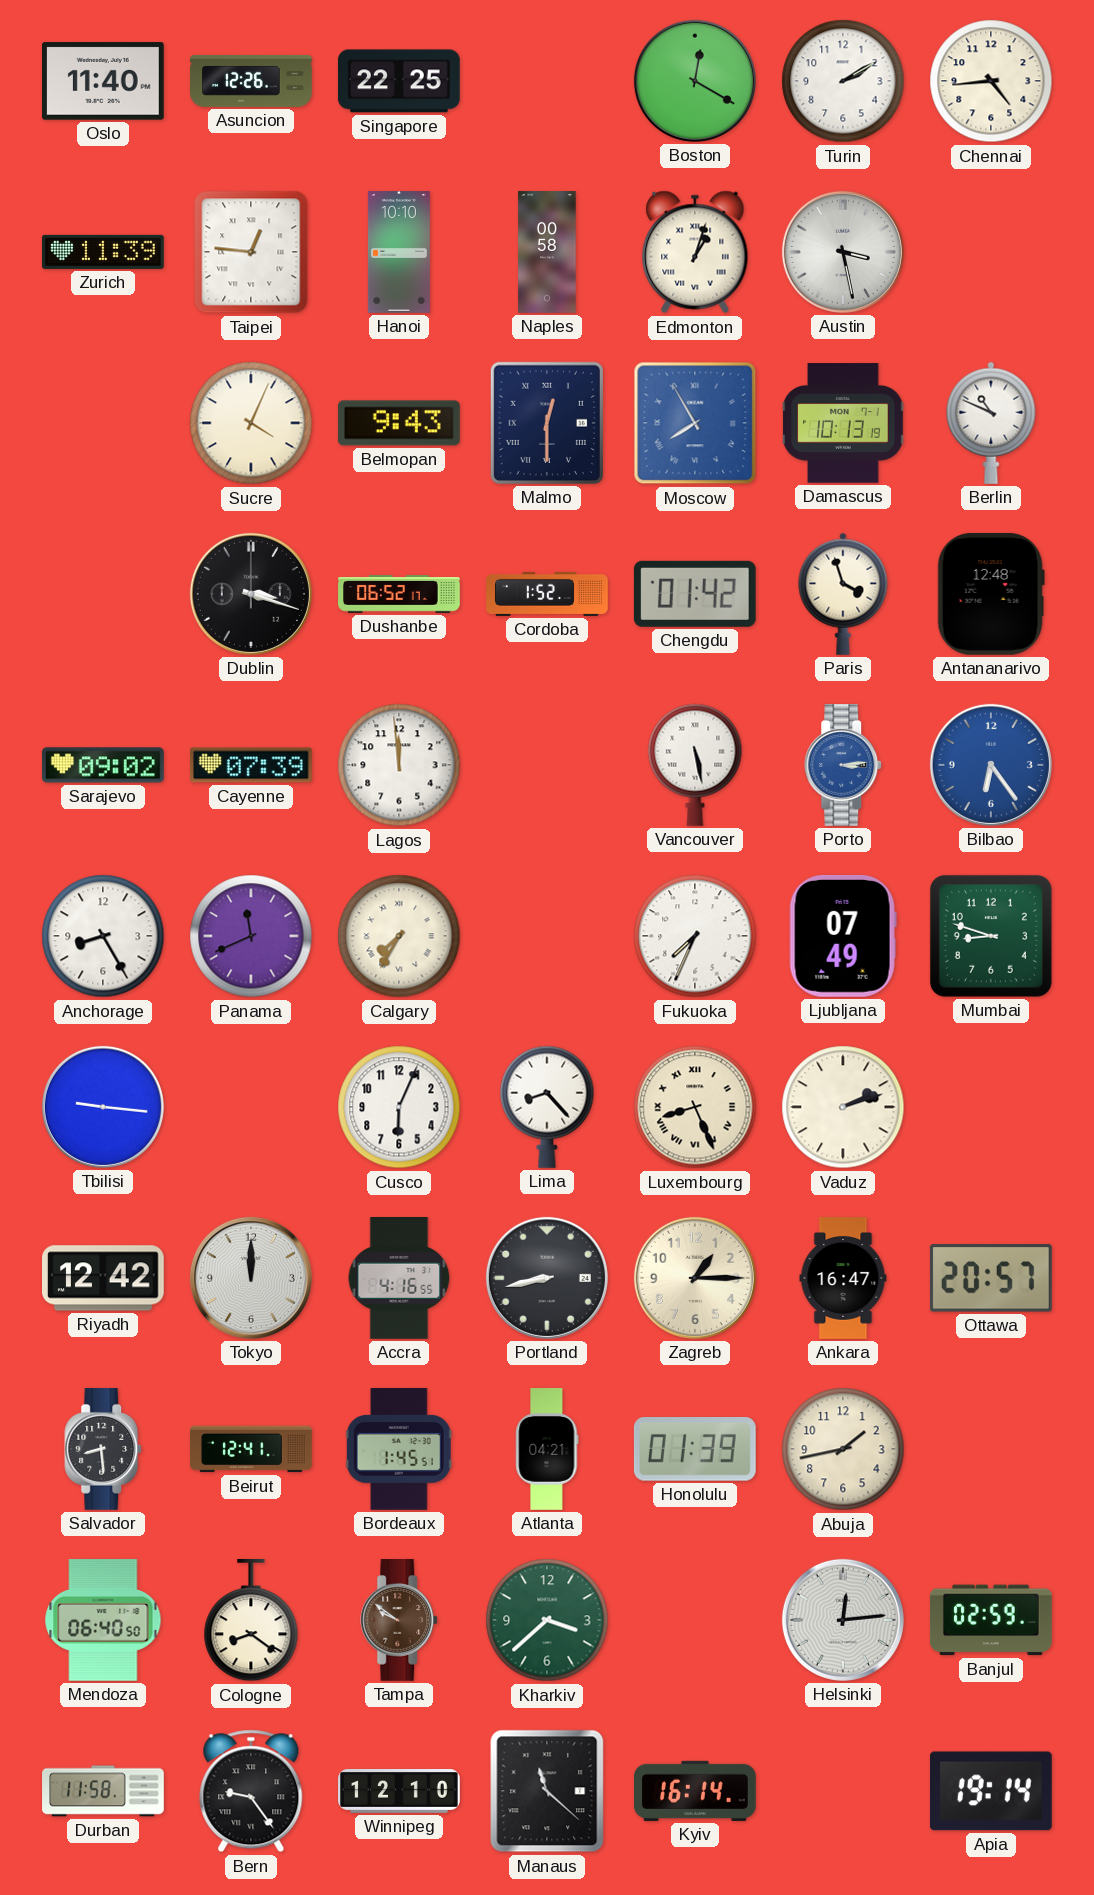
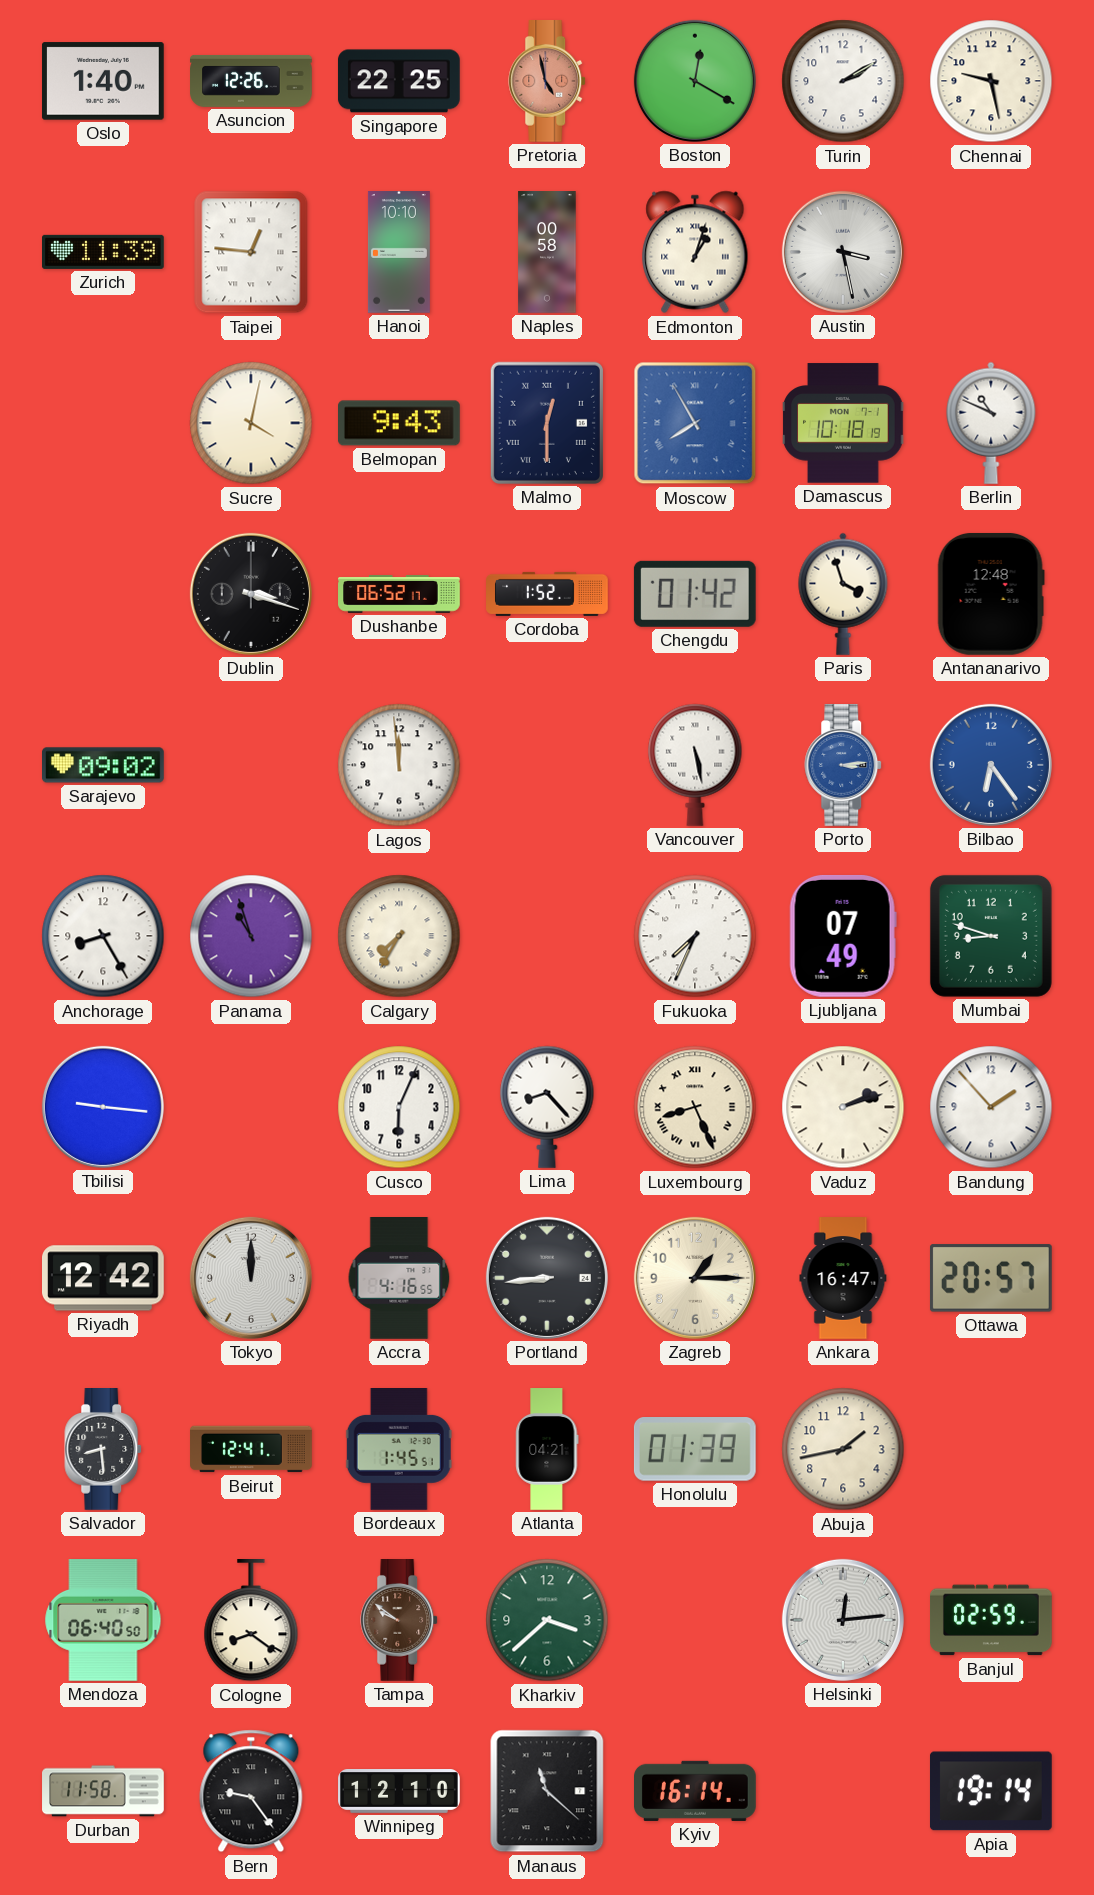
Oslo: 11:40 -> 1:40
Pretoria: none -> 4:58
Chennai: 4:44 -> 9:28
Sucre: 4:04 -> 4:02
Damascus: 10:13 -> 10:18
Cayenne: 07:39 -> none
Panama: 11:41 -> 10:57
Bandung: none -> 1:53
Portland: 8:43 -> 8:44
